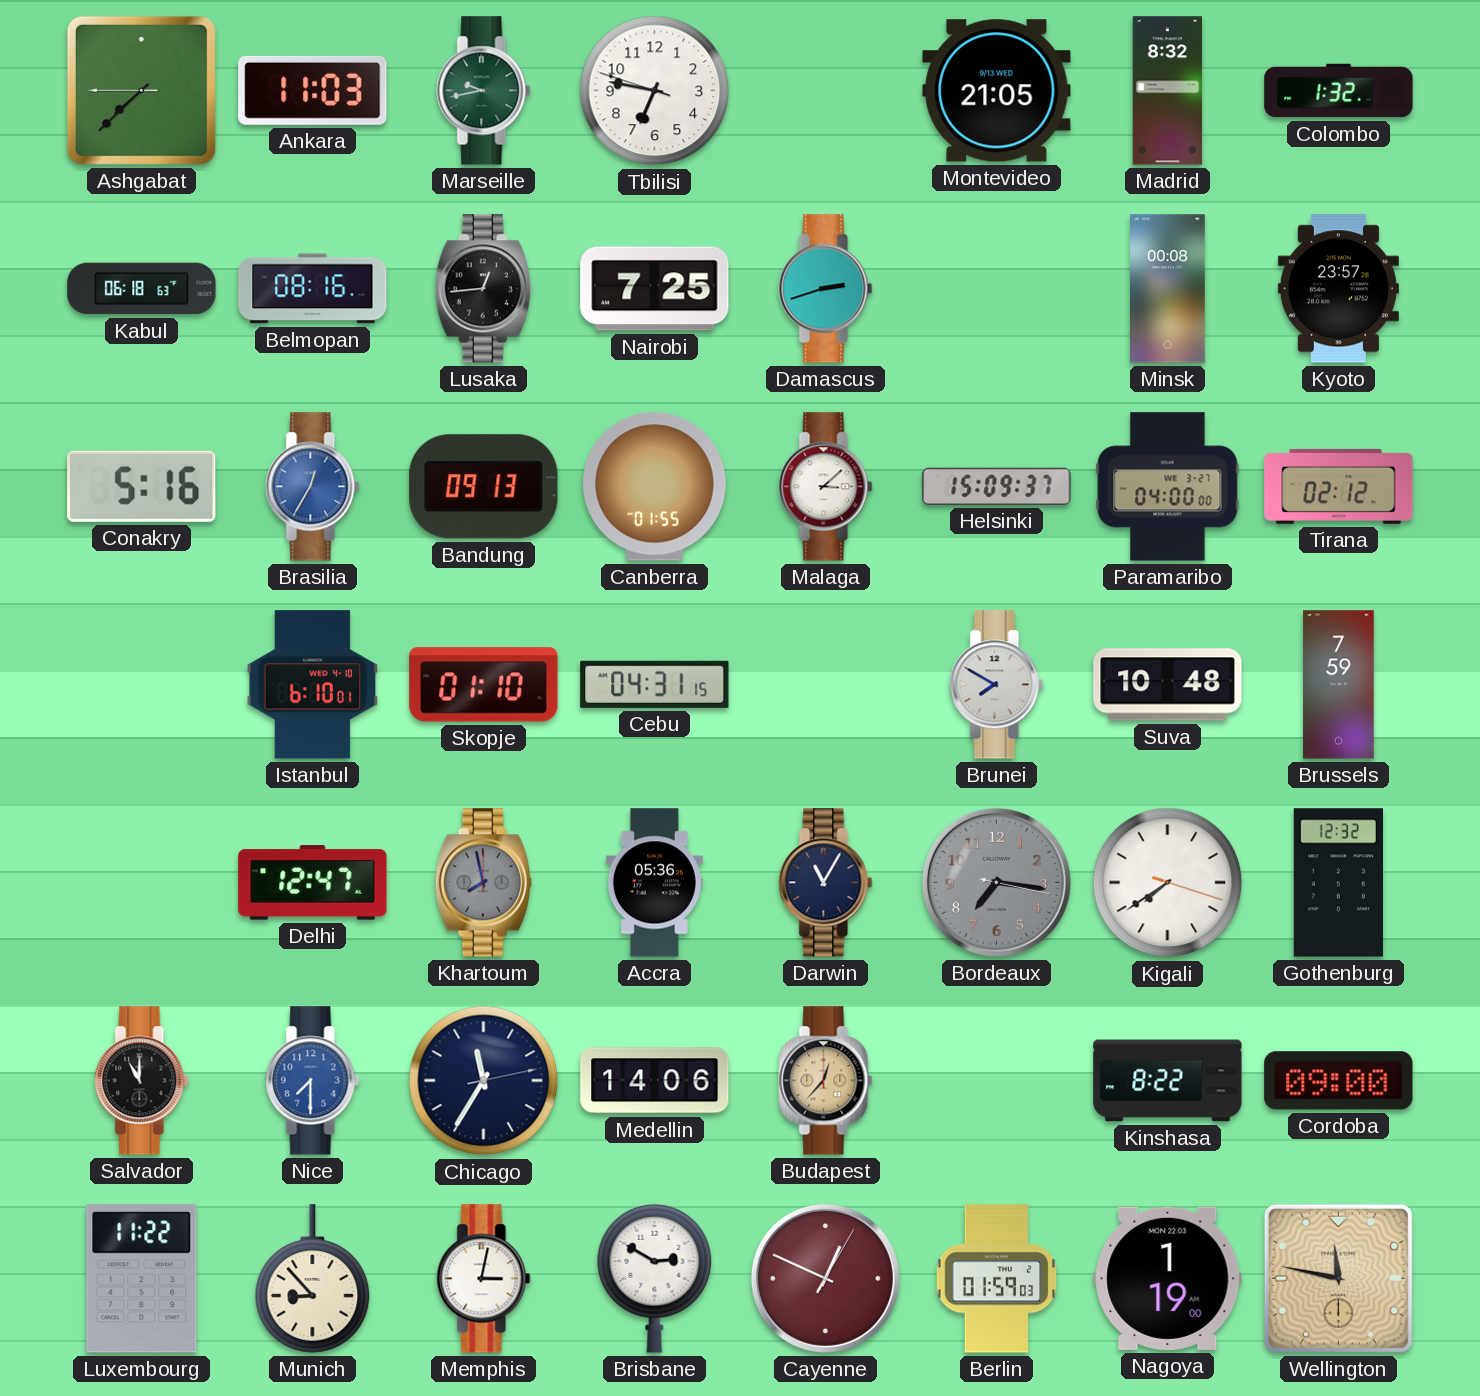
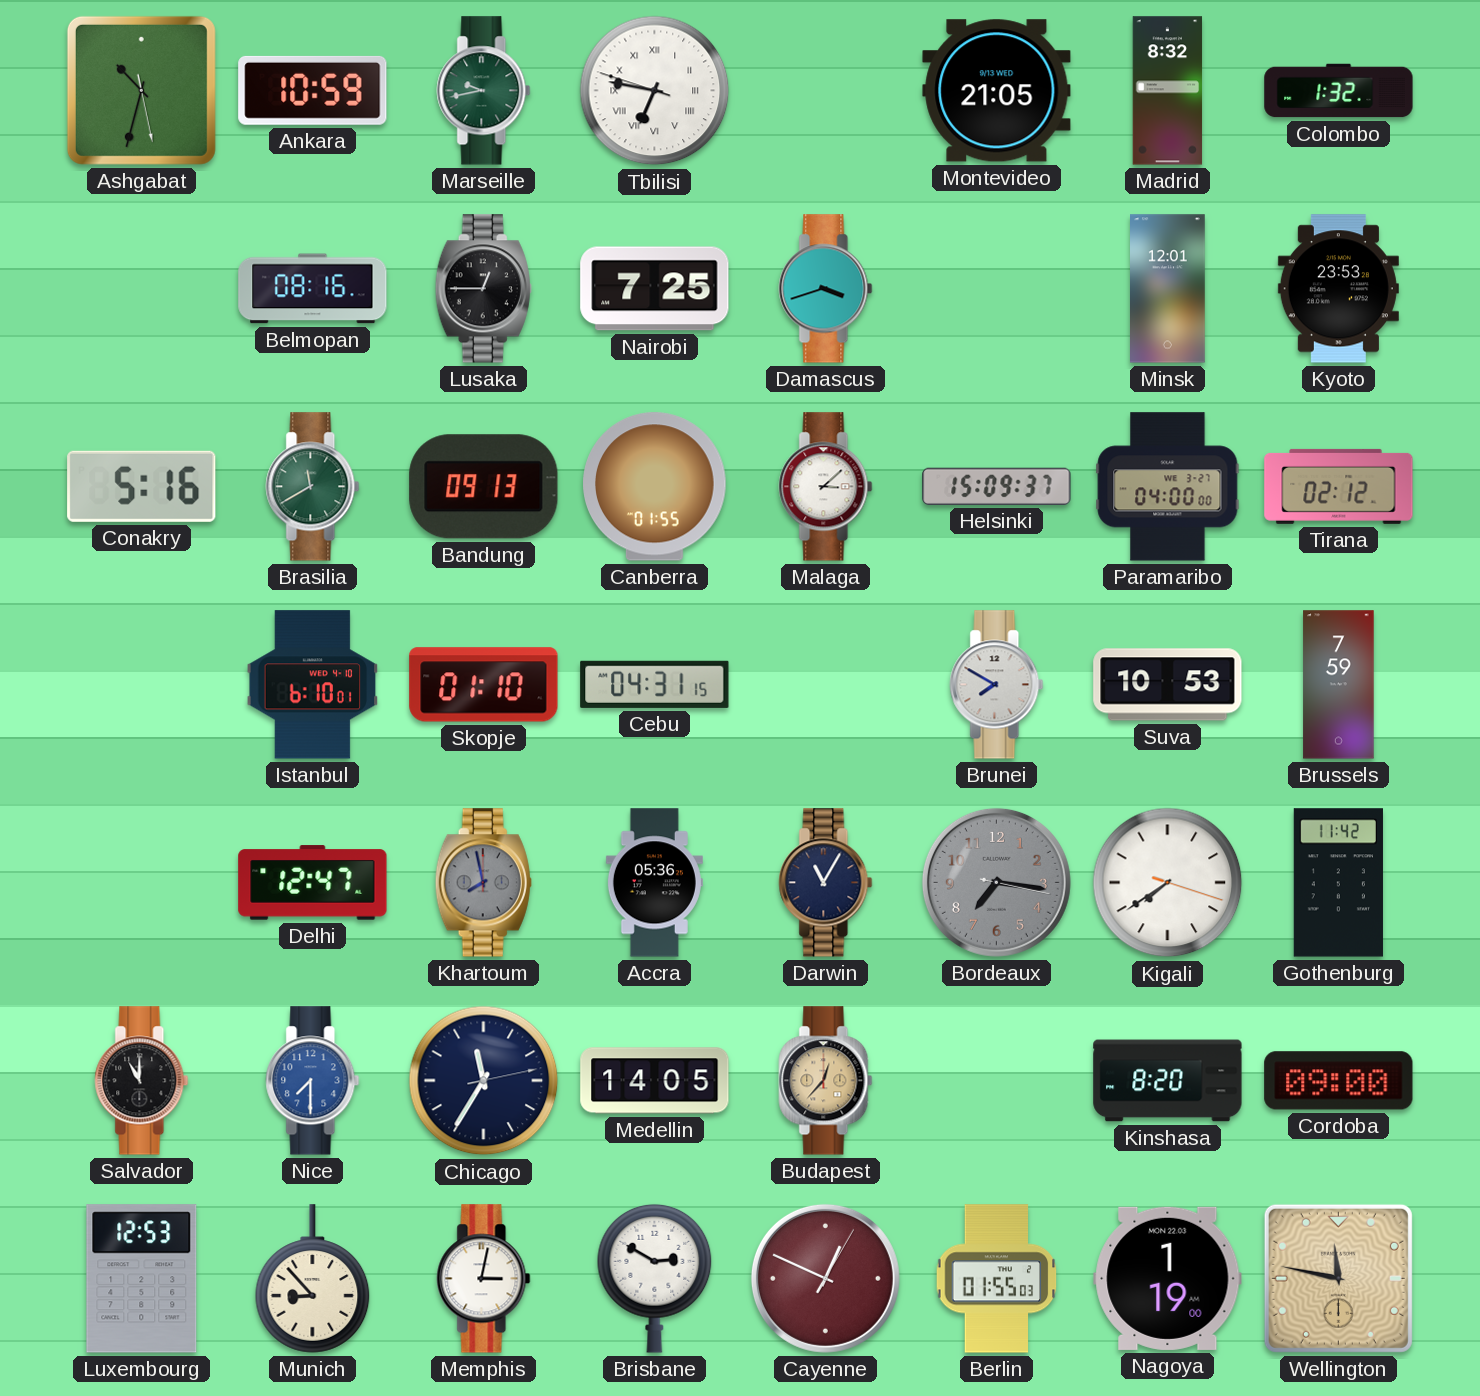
Ashgabat: 7:37 -> 10:32
Ankara: 11:03 -> 10:59
Tbilisi numerals: Arabic -> Roman
Kabul: 06:18 -> none
Lusaka: 12:44 -> 12:45
Damascus: 2:42 -> 3:42
Minsk: 00:08 -> 12:01
Kyoto: 23:57 -> 23:53
Brasilia: 12:35 -> 11:40
Brasilia dial: blue -> green
Suva: 10:48 -> 10:53
Gothenburg: 12:32 -> 11:42
Medellin: 14:06 -> 14:05
Kinshasa: 8:22 -> 8:20
Luxembourg: 11:22 -> 12:53
Berlin: 01:59 -> 01:55
